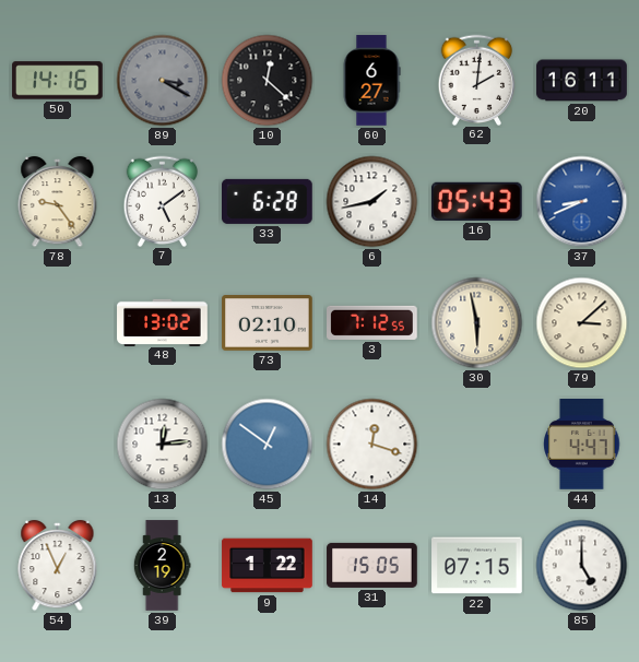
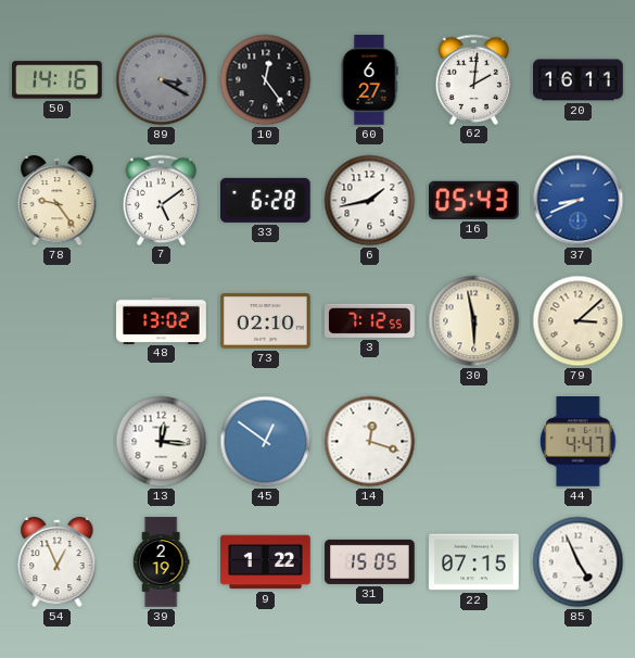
10: 12:22 -> 12:24
13: 12:14 -> 12:16
85: 5:00 -> 4:56
